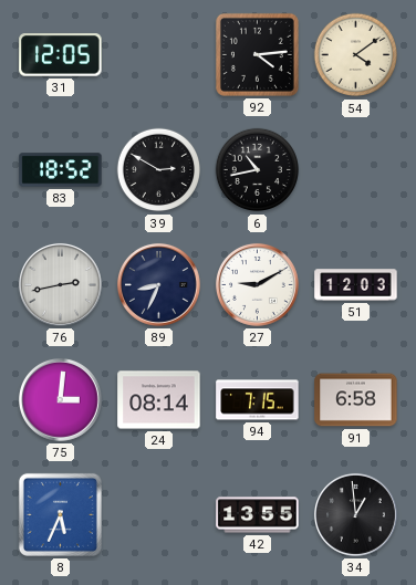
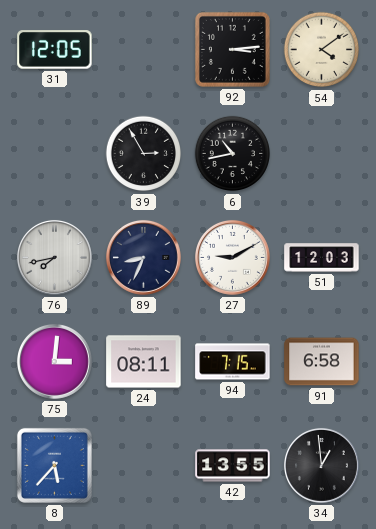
92: 4:14 -> 3:14
83: 18:52 -> none
39: 2:50 -> 2:55
76: 2:43 -> 7:43
24: 08:14 -> 08:11
8: 5:34 -> 5:37
